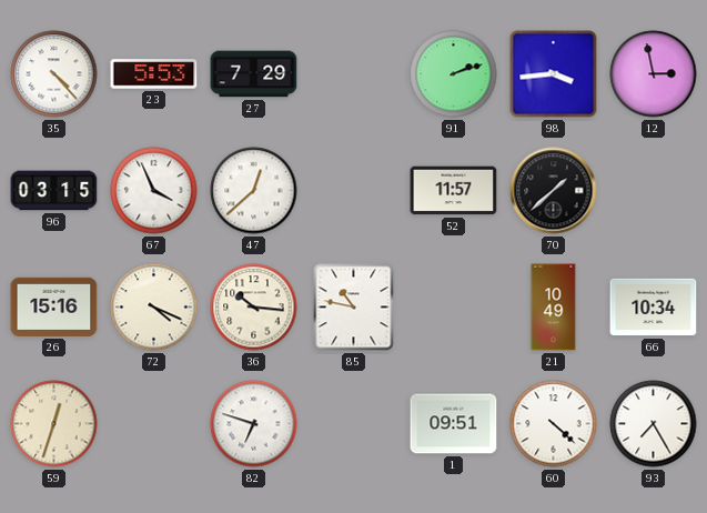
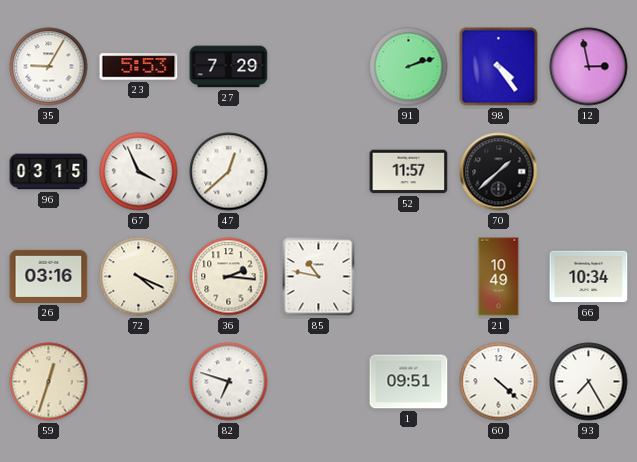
35: 4:23 -> 9:05
98: 3:44 -> 4:24
26: 15:16 -> 03:16
36: 10:16 -> 2:16
